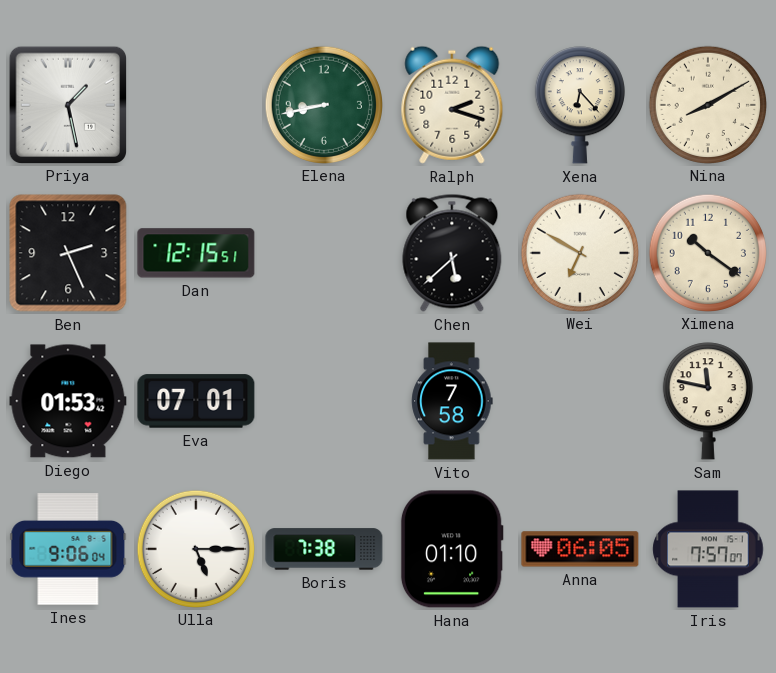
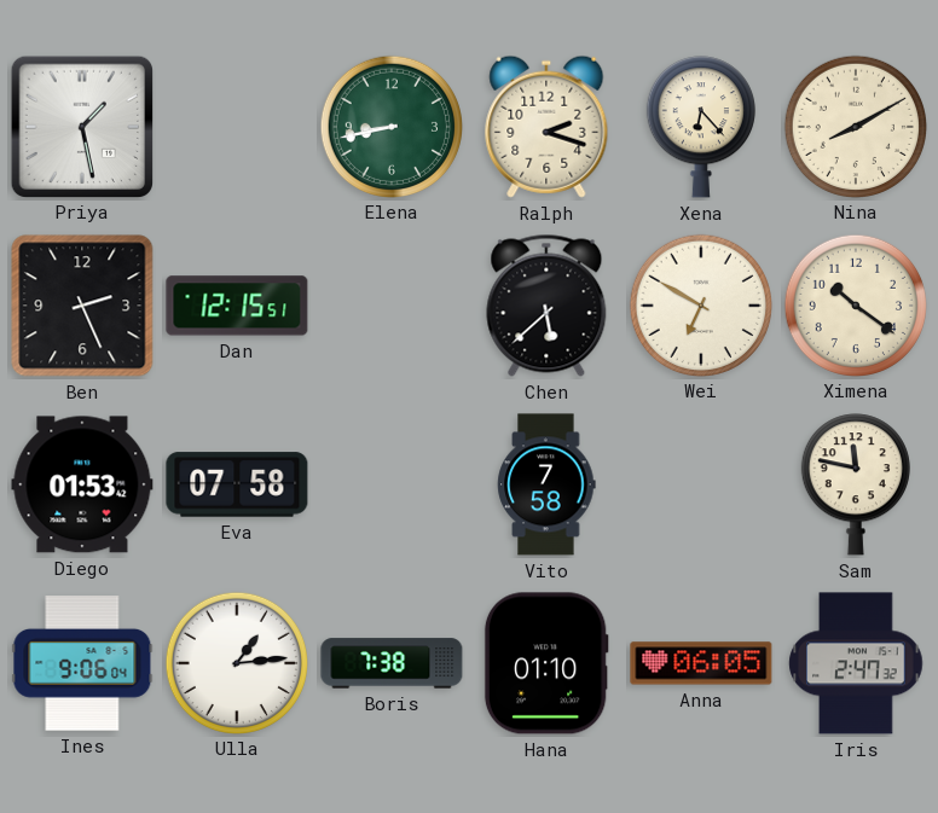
Eva: 07:01 -> 07:58
Ulla: 5:15 -> 1:14
Iris: 7:57 -> 2:47
